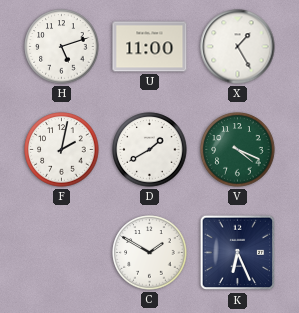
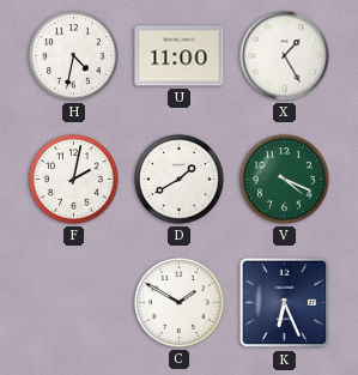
H: 5:12 -> 4:32
